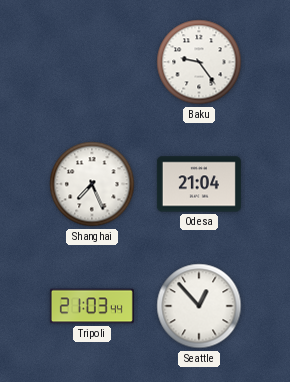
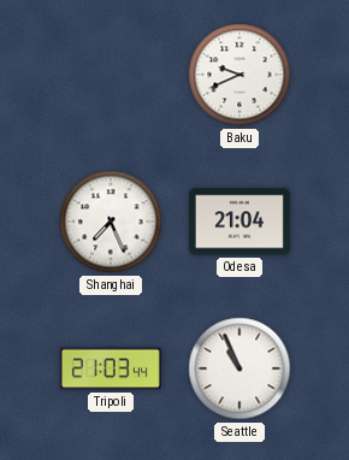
Baku: 9:24 -> 9:41
Seattle: 12:53 -> 10:56
